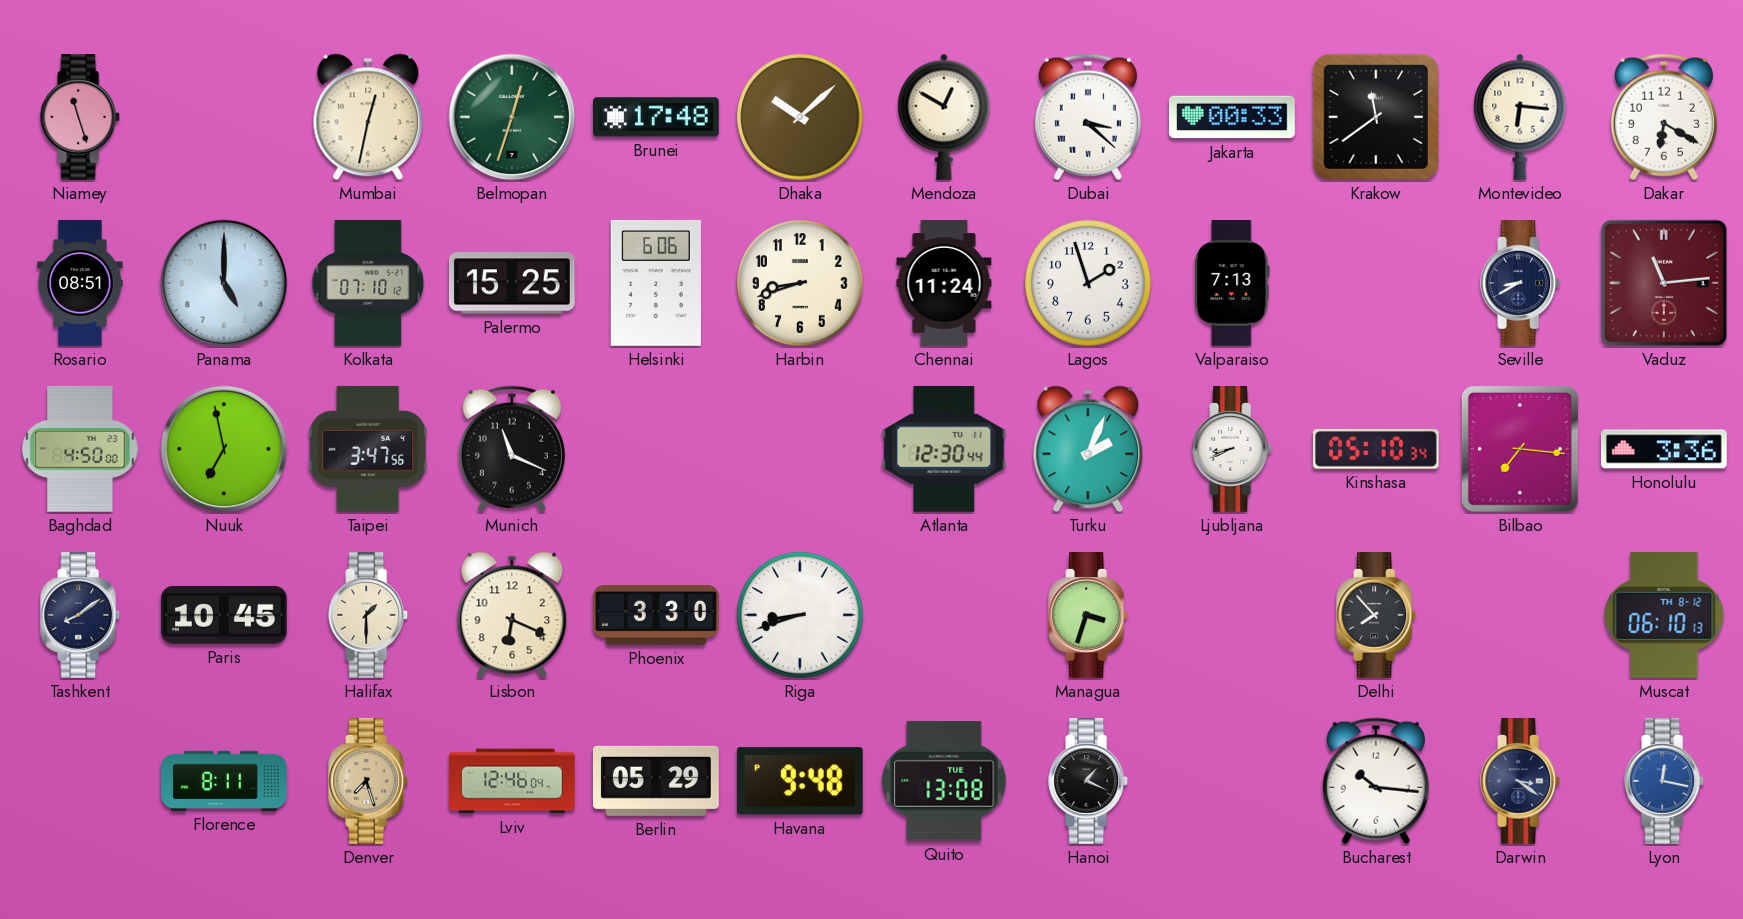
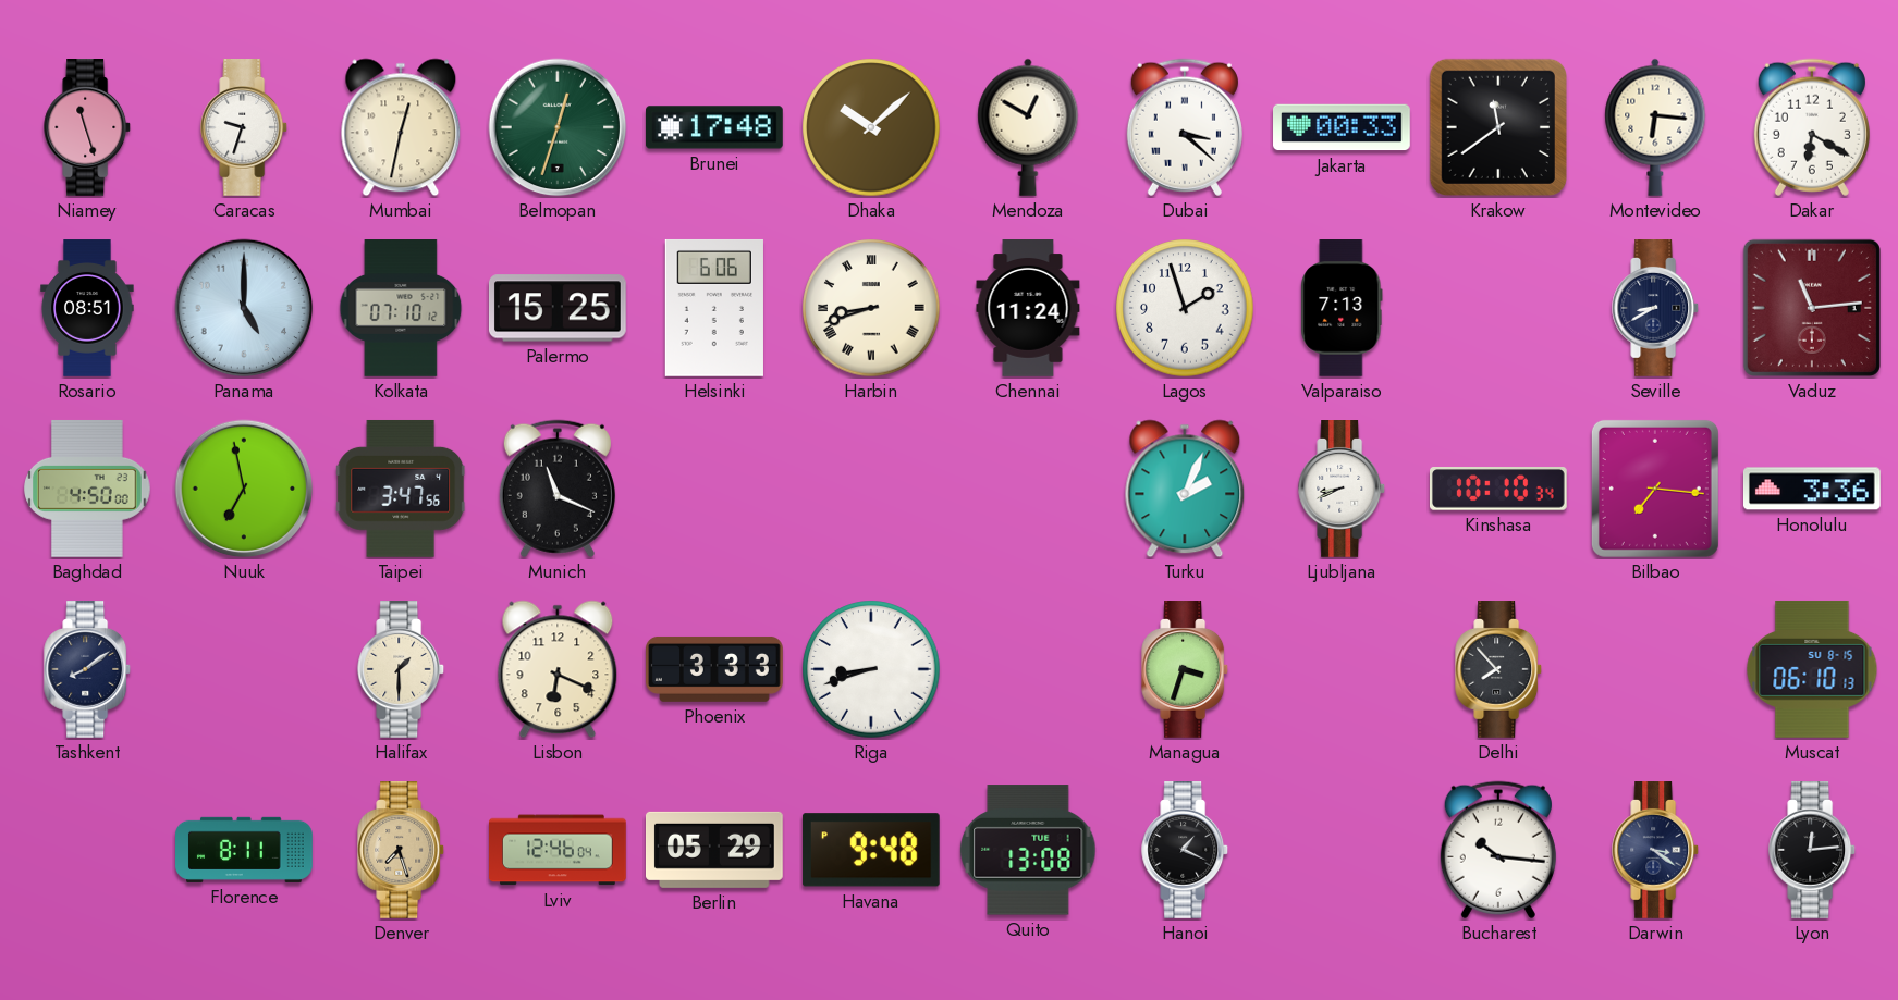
Caracas: none -> 9:33
Harbin numerals: Arabic -> Roman
Atlanta: 12:30 -> none
Kinshasa: 05:10 -> 10:10
Paris: 10:45 -> none
Phoenix: 3:30 -> 3:33
Muscat date: TH 8-12 -> SU 8-15
Lyon: 12:17 -> 12:14
Lyon dial: blue -> black
